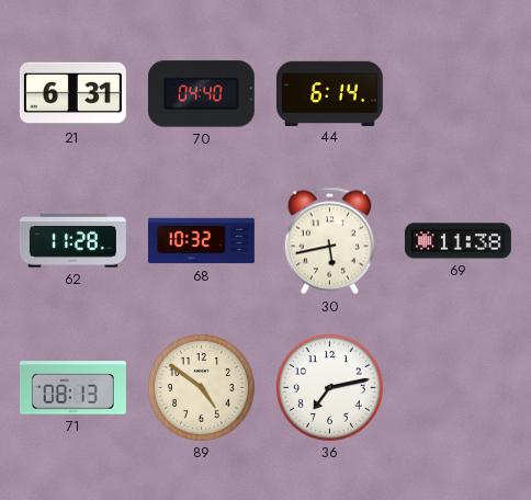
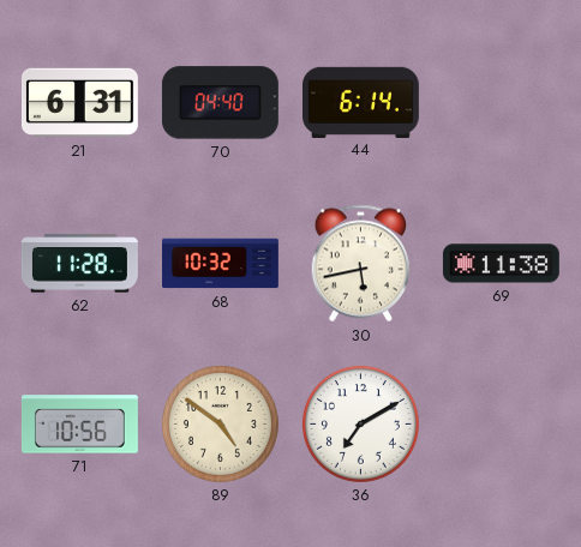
71: 08:13 -> 10:56
36: 7:13 -> 7:10
